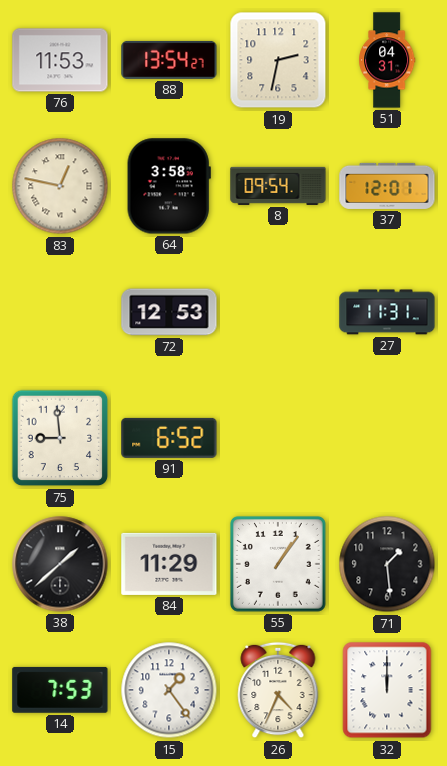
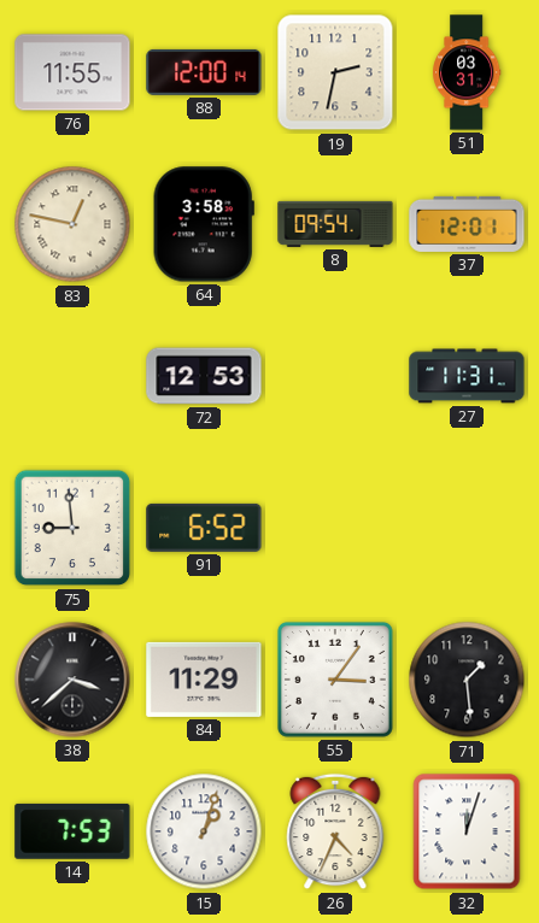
76: 11:53 -> 11:55
88: 13:54 -> 12:00
51: 04:31 -> 03:31
38: 1:38 -> 3:38
55: 1:06 -> 3:06
15: 1:24 -> 1:03
32: 12:00 -> 12:03
